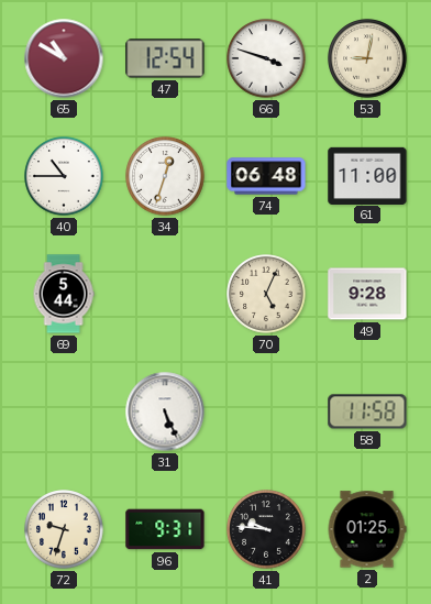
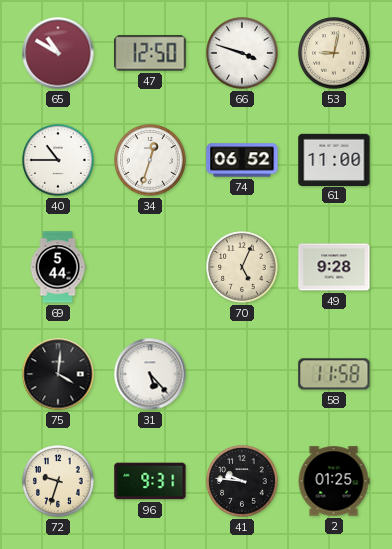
47: 12:54 -> 12:50
74: 06:48 -> 06:52
75: none -> 4:01
31: 5:26 -> 5:23
